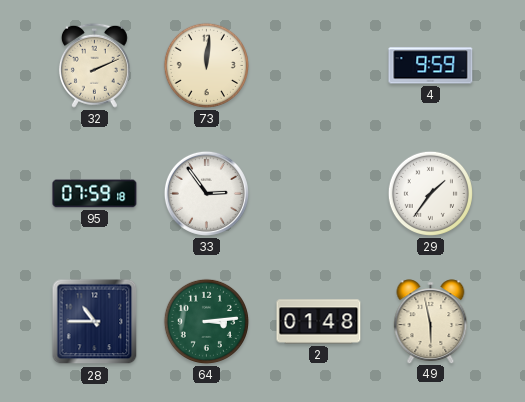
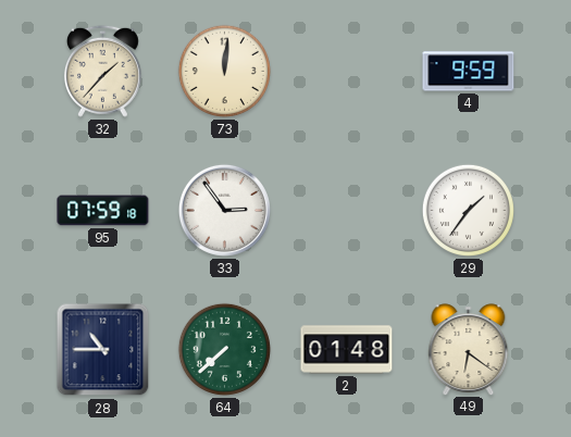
32: 2:11 -> 1:37
64: 3:14 -> 7:38
49: 5:58 -> 6:21
